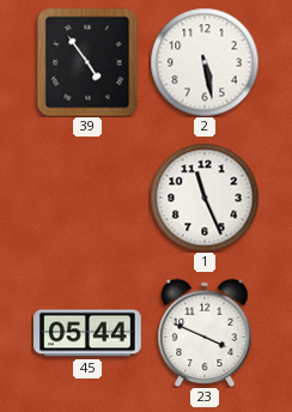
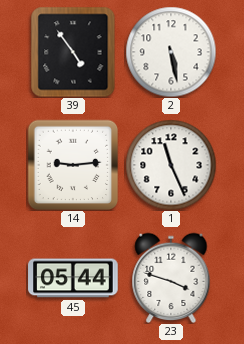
14: none -> 9:14
23: 3:49 -> 3:48
